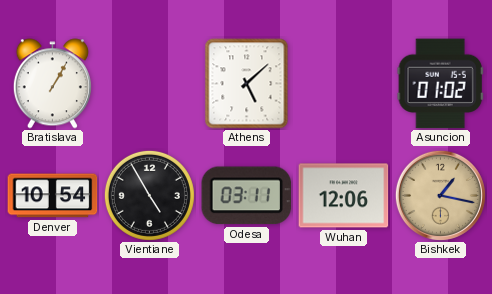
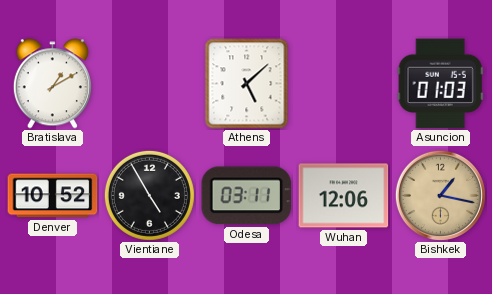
Bratislava: 1:05 -> 1:10
Asuncion: 01:02 -> 01:03
Denver: 10:54 -> 10:52
